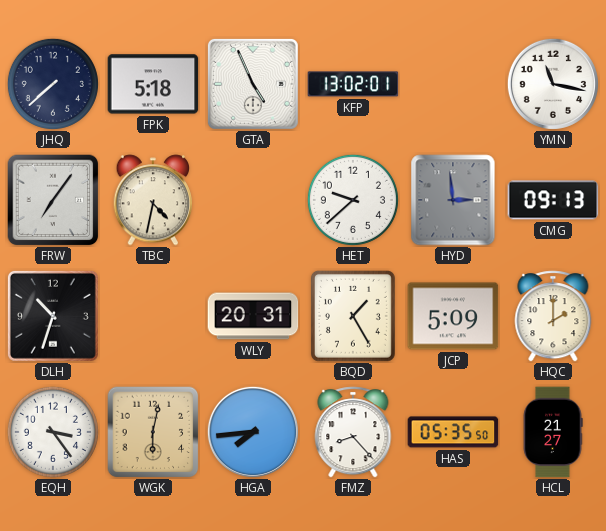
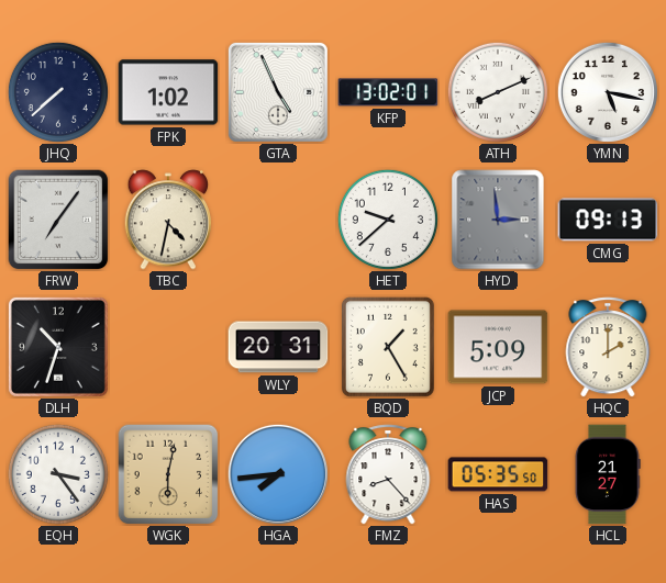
FPK: 5:18 -> 1:02
ATH: none -> 8:11
YMN: 11:17 -> 5:17
